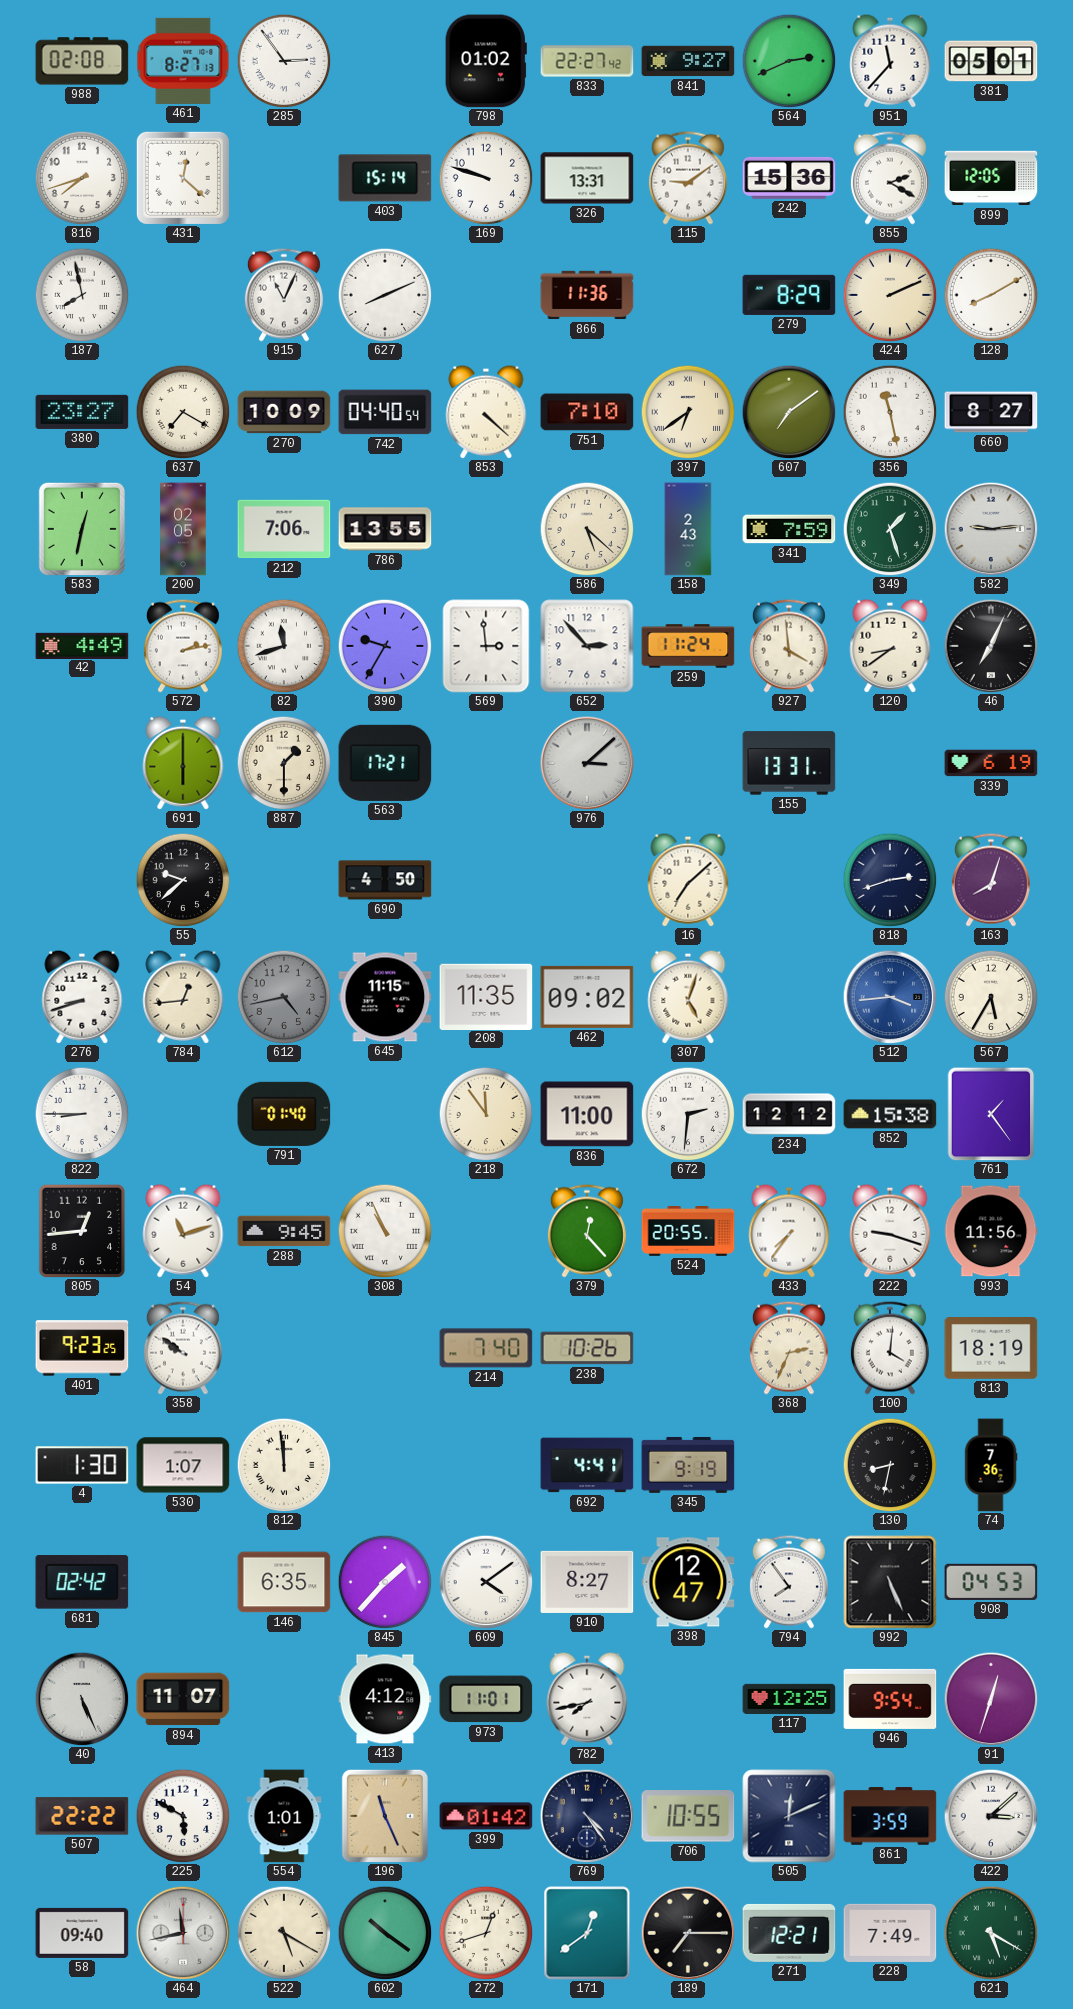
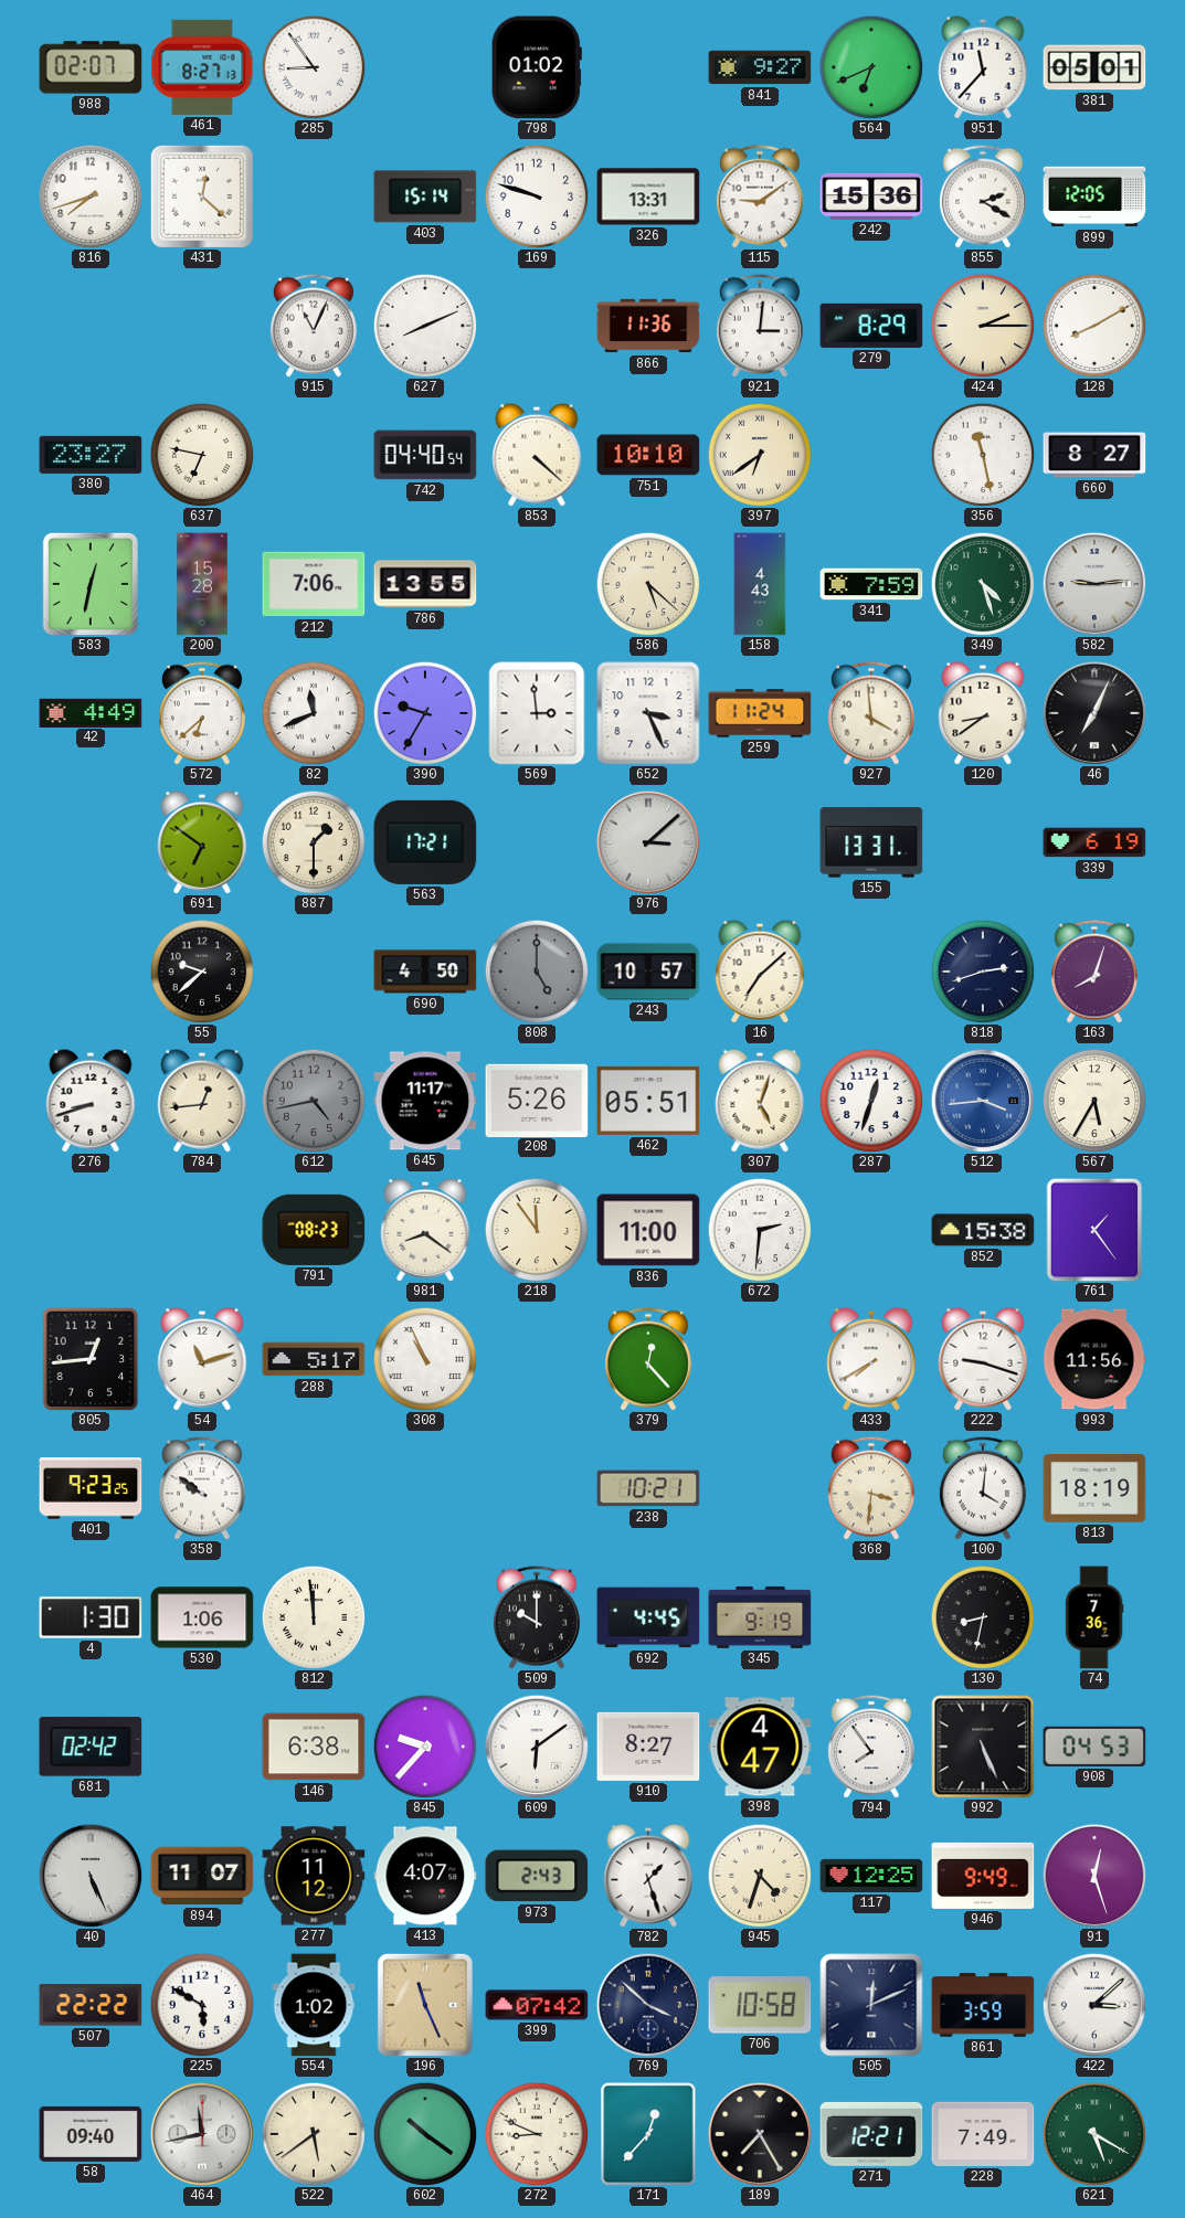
988: 02:08 -> 02:07
285: 2:54 -> 8:54
833: 22:27 -> none
564: 2:41 -> 6:41
187: 7:58 -> none
921: none -> 3:01
424: 2:11 -> 2:15
637: 7:20 -> 6:47
270: 10:09 -> none
751: 7:10 -> 10:10
607: 7:09 -> none
200: 02:05 -> 15:28
158: 2:43 -> 4:43
349: 1:27 -> 4:27
572: 2:13 -> 6:38
82: 11:42 -> 11:41
652: 2:53 -> 3:26
691: 6:00 -> 6:51
808: none -> 5:00
243: none -> 10:57
645: 11:15 -> 11:17
208: 11:35 -> 5:26
462: 09:02 -> 05:51
287: none -> 12:33
822: 8:45 -> none
791: 01:40 -> 08:23
981: none -> 8:21
234: 12:12 -> none
288: 9:45 -> 5:17
524: 20:55 -> none
433: 7:36 -> 7:40
214: 7:40 -> none
238: 10:26 -> 10:21
368: 2:34 -> 3:31
530: 1:07 -> 1:06
509: none -> 10:00
692: 4:41 -> 4:45
146: 6:35 -> 6:38
845: 1:37 -> 9:37
609: 4:09 -> 6:09
398: 12:47 -> 4:47
277: none -> 11:12
413: 4:12 -> 4:07
973: 11:01 -> 2:43
782: 7:43 -> 1:27
945: none -> 4:33
946: 9:54 -> 9:49
91: 12:33 -> 12:27
554: 1:01 -> 1:02
399: 01:42 -> 07:42
769: 4:24 -> 3:52
706: 10:55 -> 10:58
522: 5:20 -> 5:39
272: 12:42 -> 8:49
171: 12:39 -> 12:37
189: 7:15 -> 7:25
